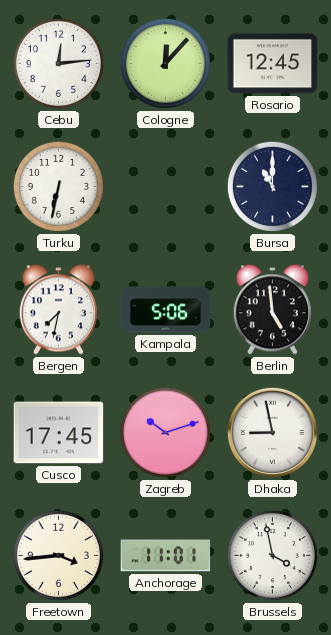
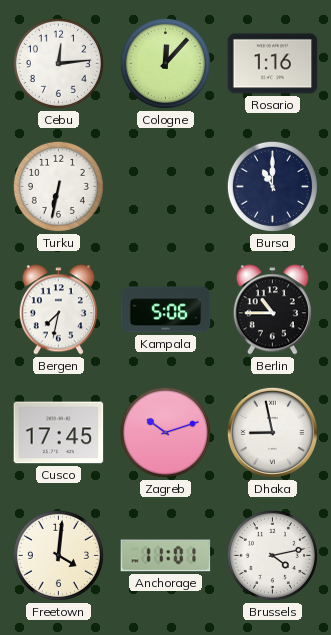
Rosario: 12:45 -> 1:16
Berlin: 4:59 -> 10:45
Freetown: 3:44 -> 4:01
Brussels: 3:58 -> 4:13
